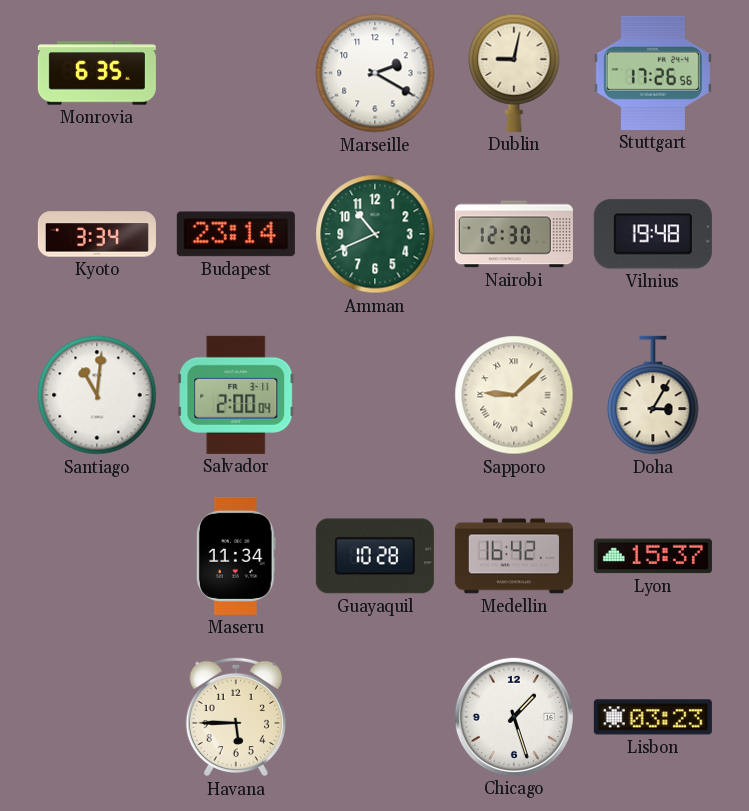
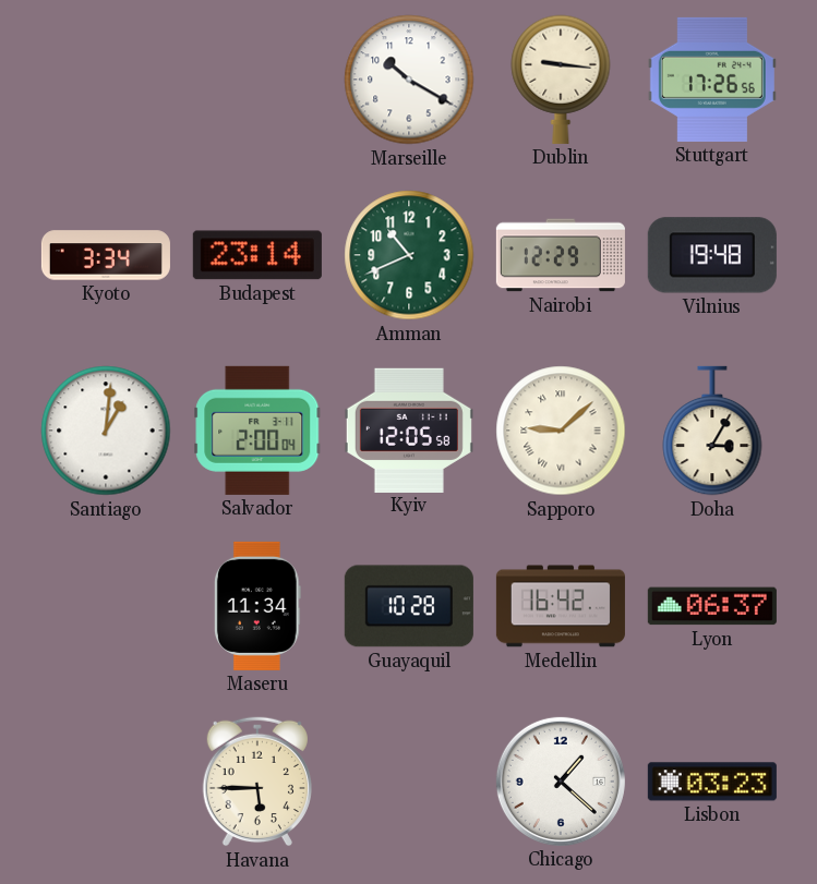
Monrovia: 6:35 -> none
Marseille: 2:20 -> 10:20
Dublin: 9:02 -> 9:16
Nairobi: 12:30 -> 12:29
Santiago: 11:01 -> 1:01
Kyiv: none -> 12:05
Lyon: 15:37 -> 06:37
Chicago: 1:27 -> 1:22
